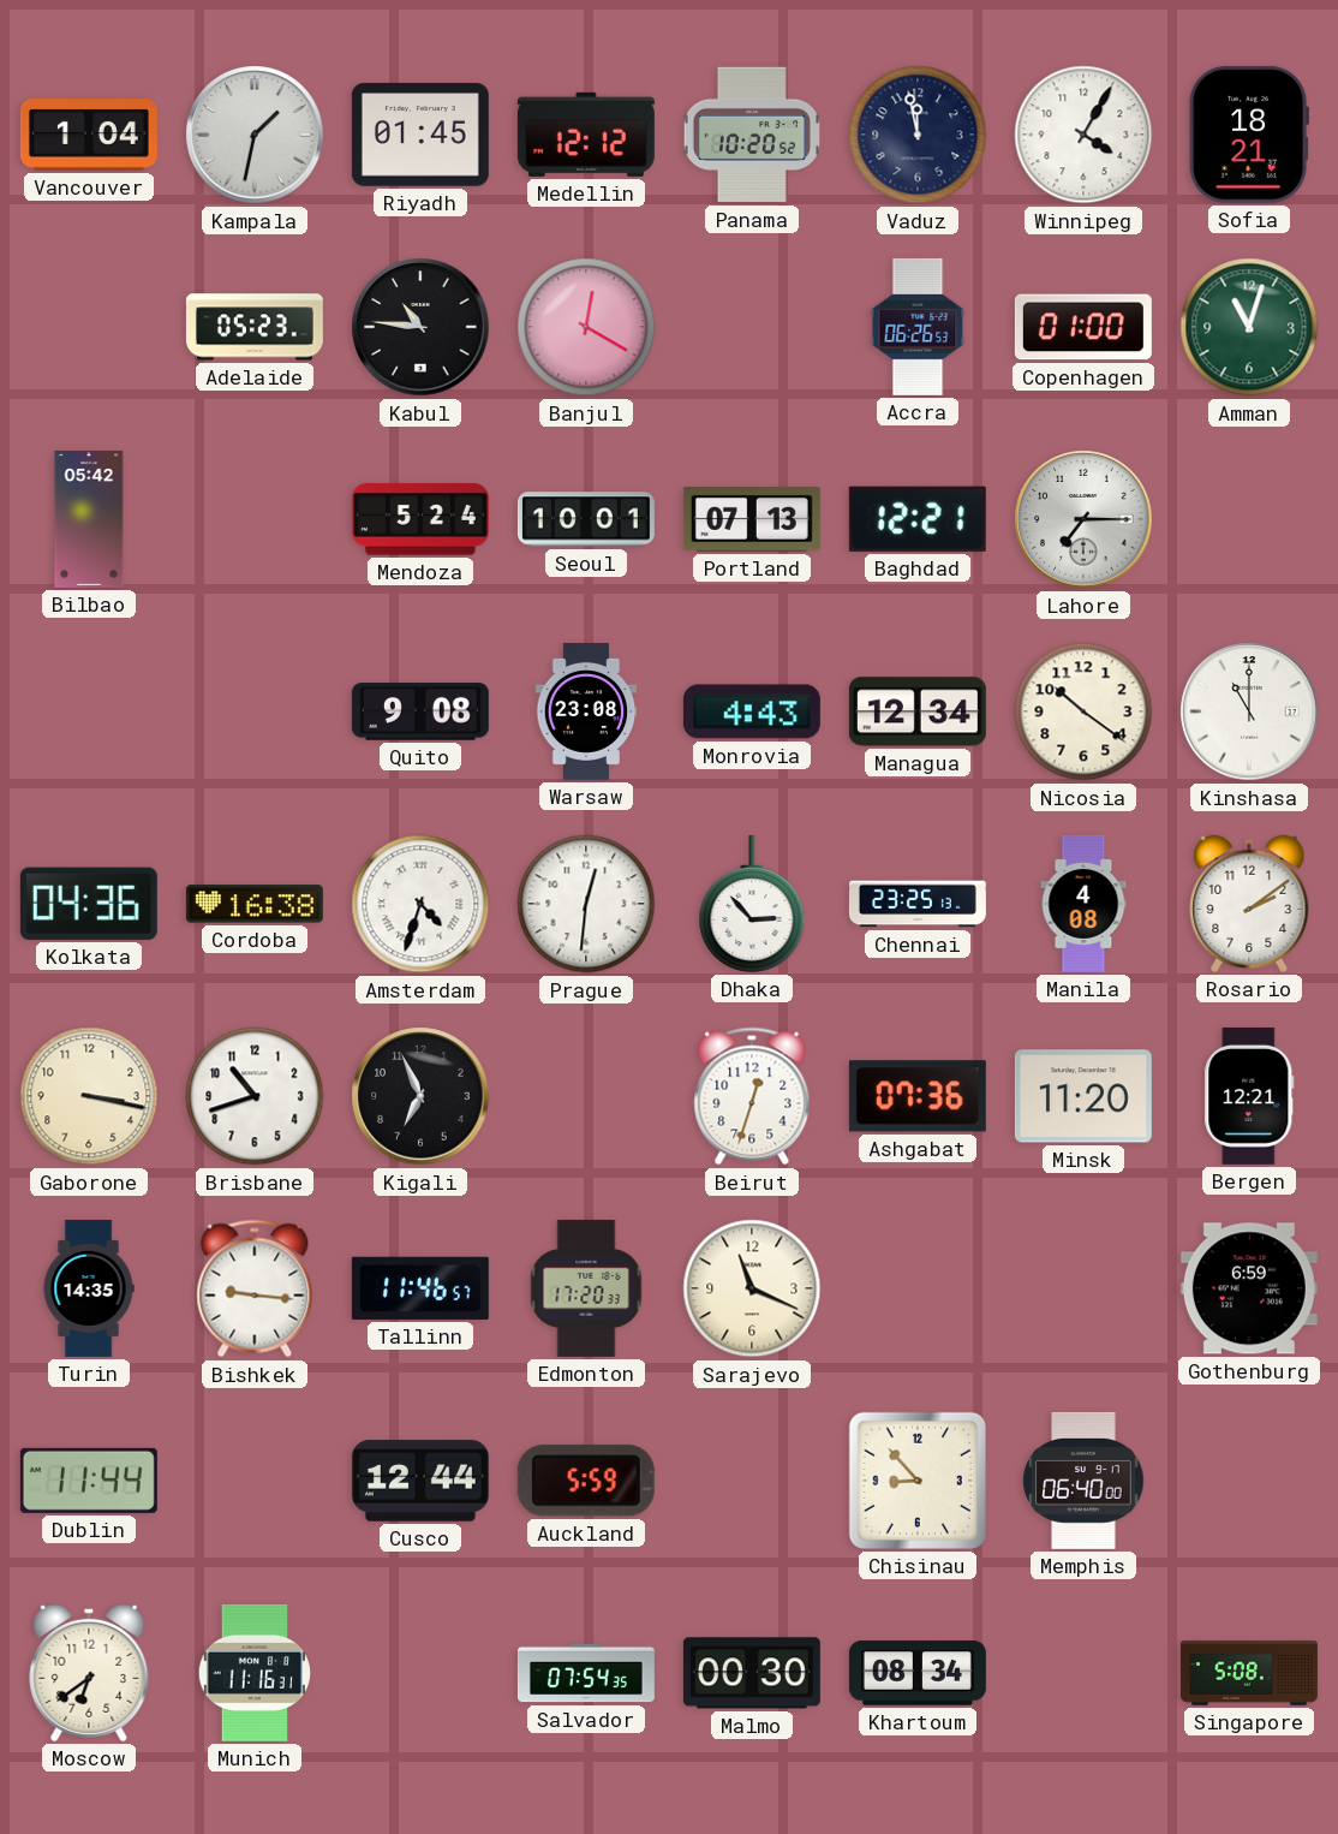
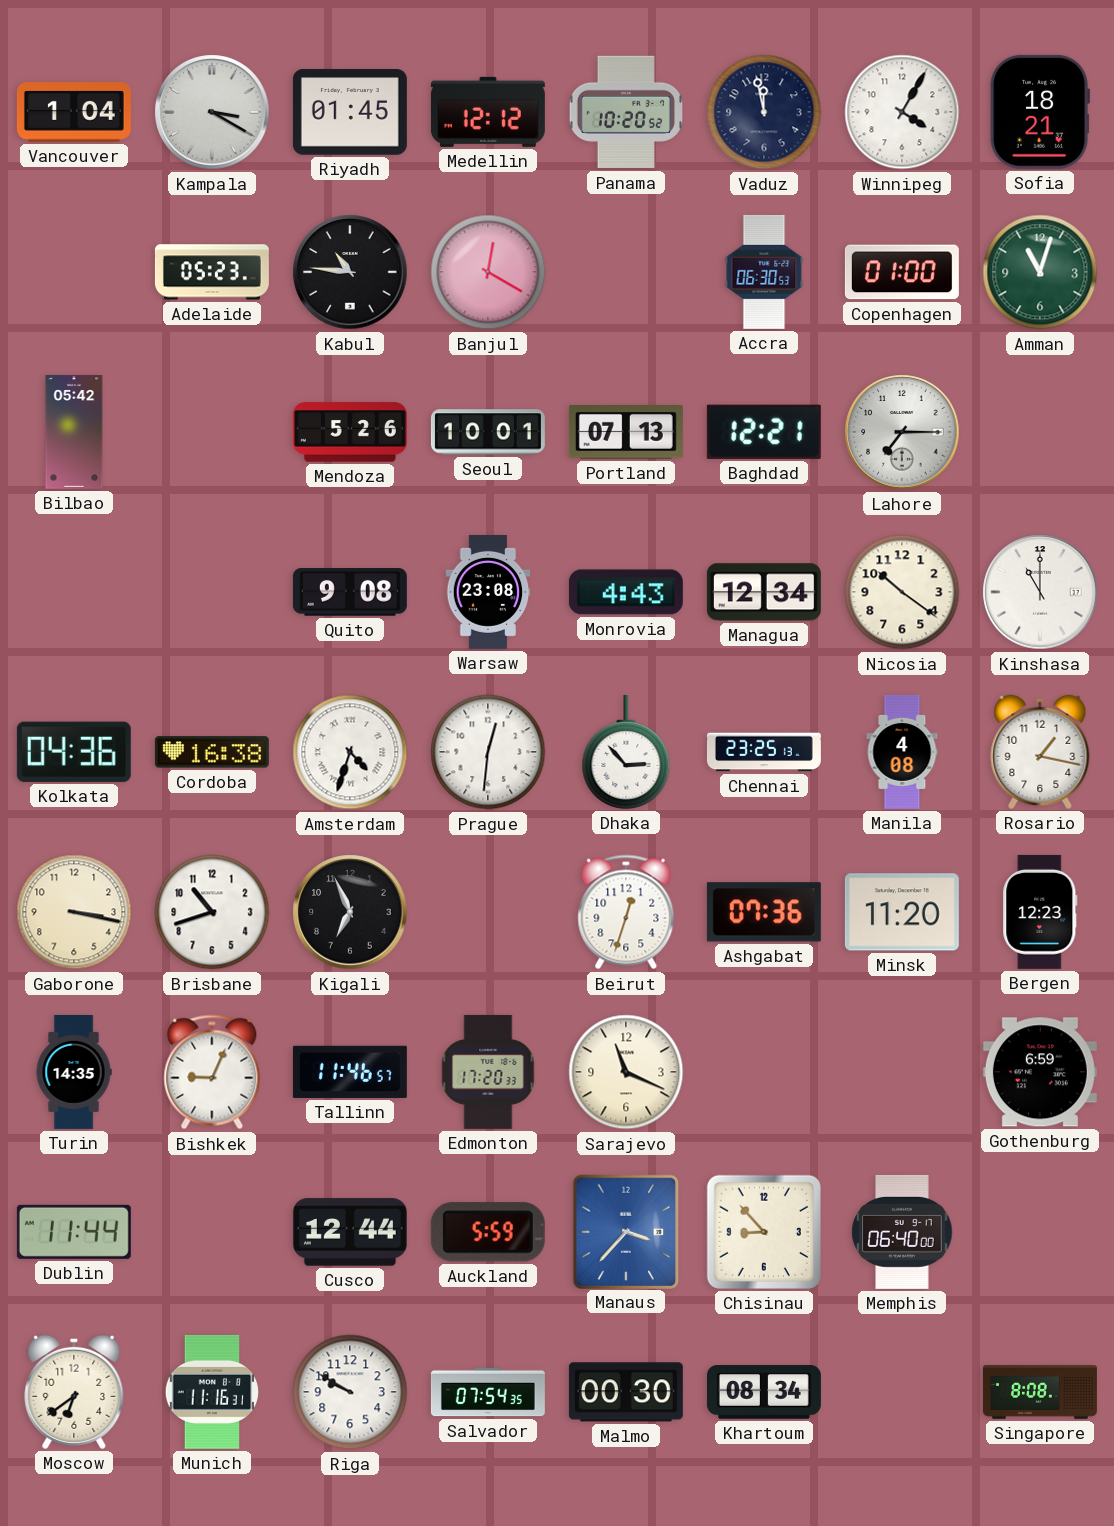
Kampala: 1:32 -> 3:20
Accra: 06:26 -> 06:30
Mendoza: 5:24 -> 5:26
Rosario: 2:09 -> 1:17
Bergen: 12:21 -> 12:23
Bishkek: 9:16 -> 9:04
Manaus: none -> 3:37
Riga: none -> 9:50
Singapore: 5:08 -> 8:08
